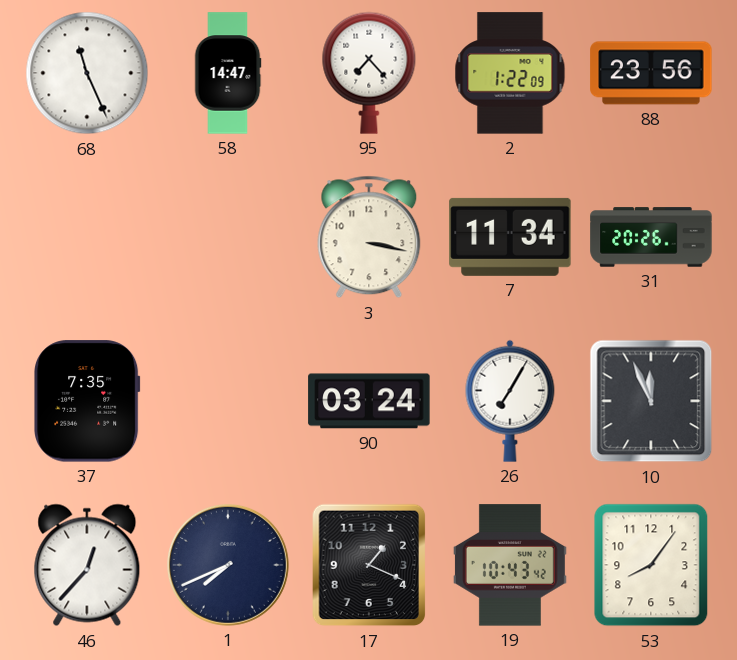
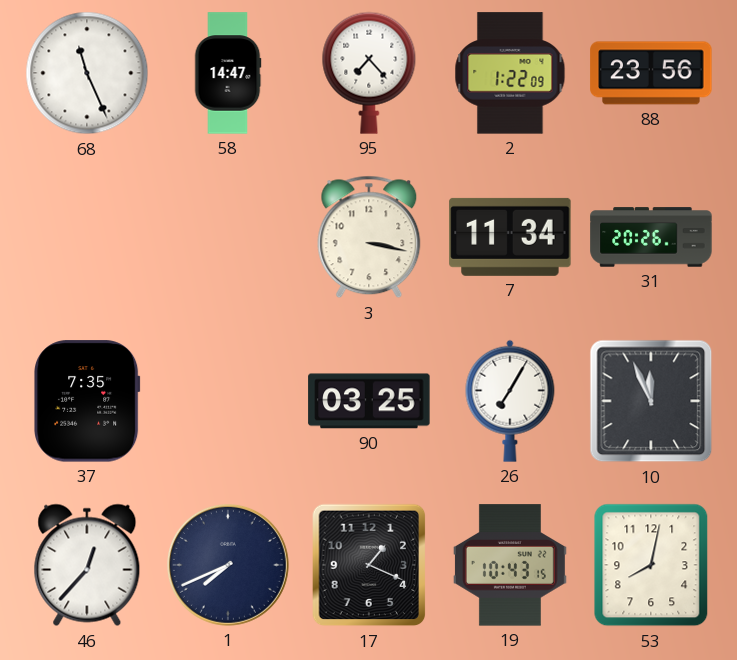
90: 03:24 -> 03:25
19: 10:43:42 -> 10:43:15
53: 8:06 -> 8:02
